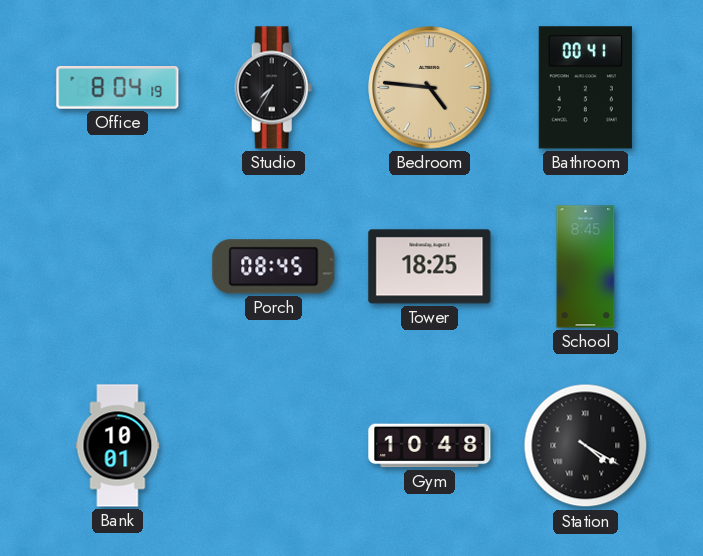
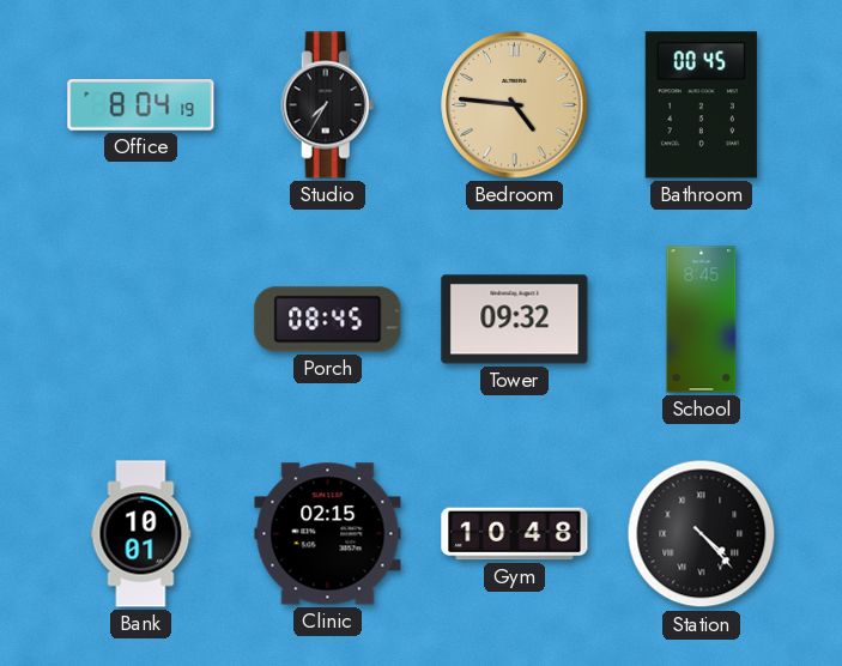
Bathroom: 00:41 -> 00:45
Tower: 18:25 -> 09:32
Clinic: none -> 02:15
Station: 4:20 -> 4:23
